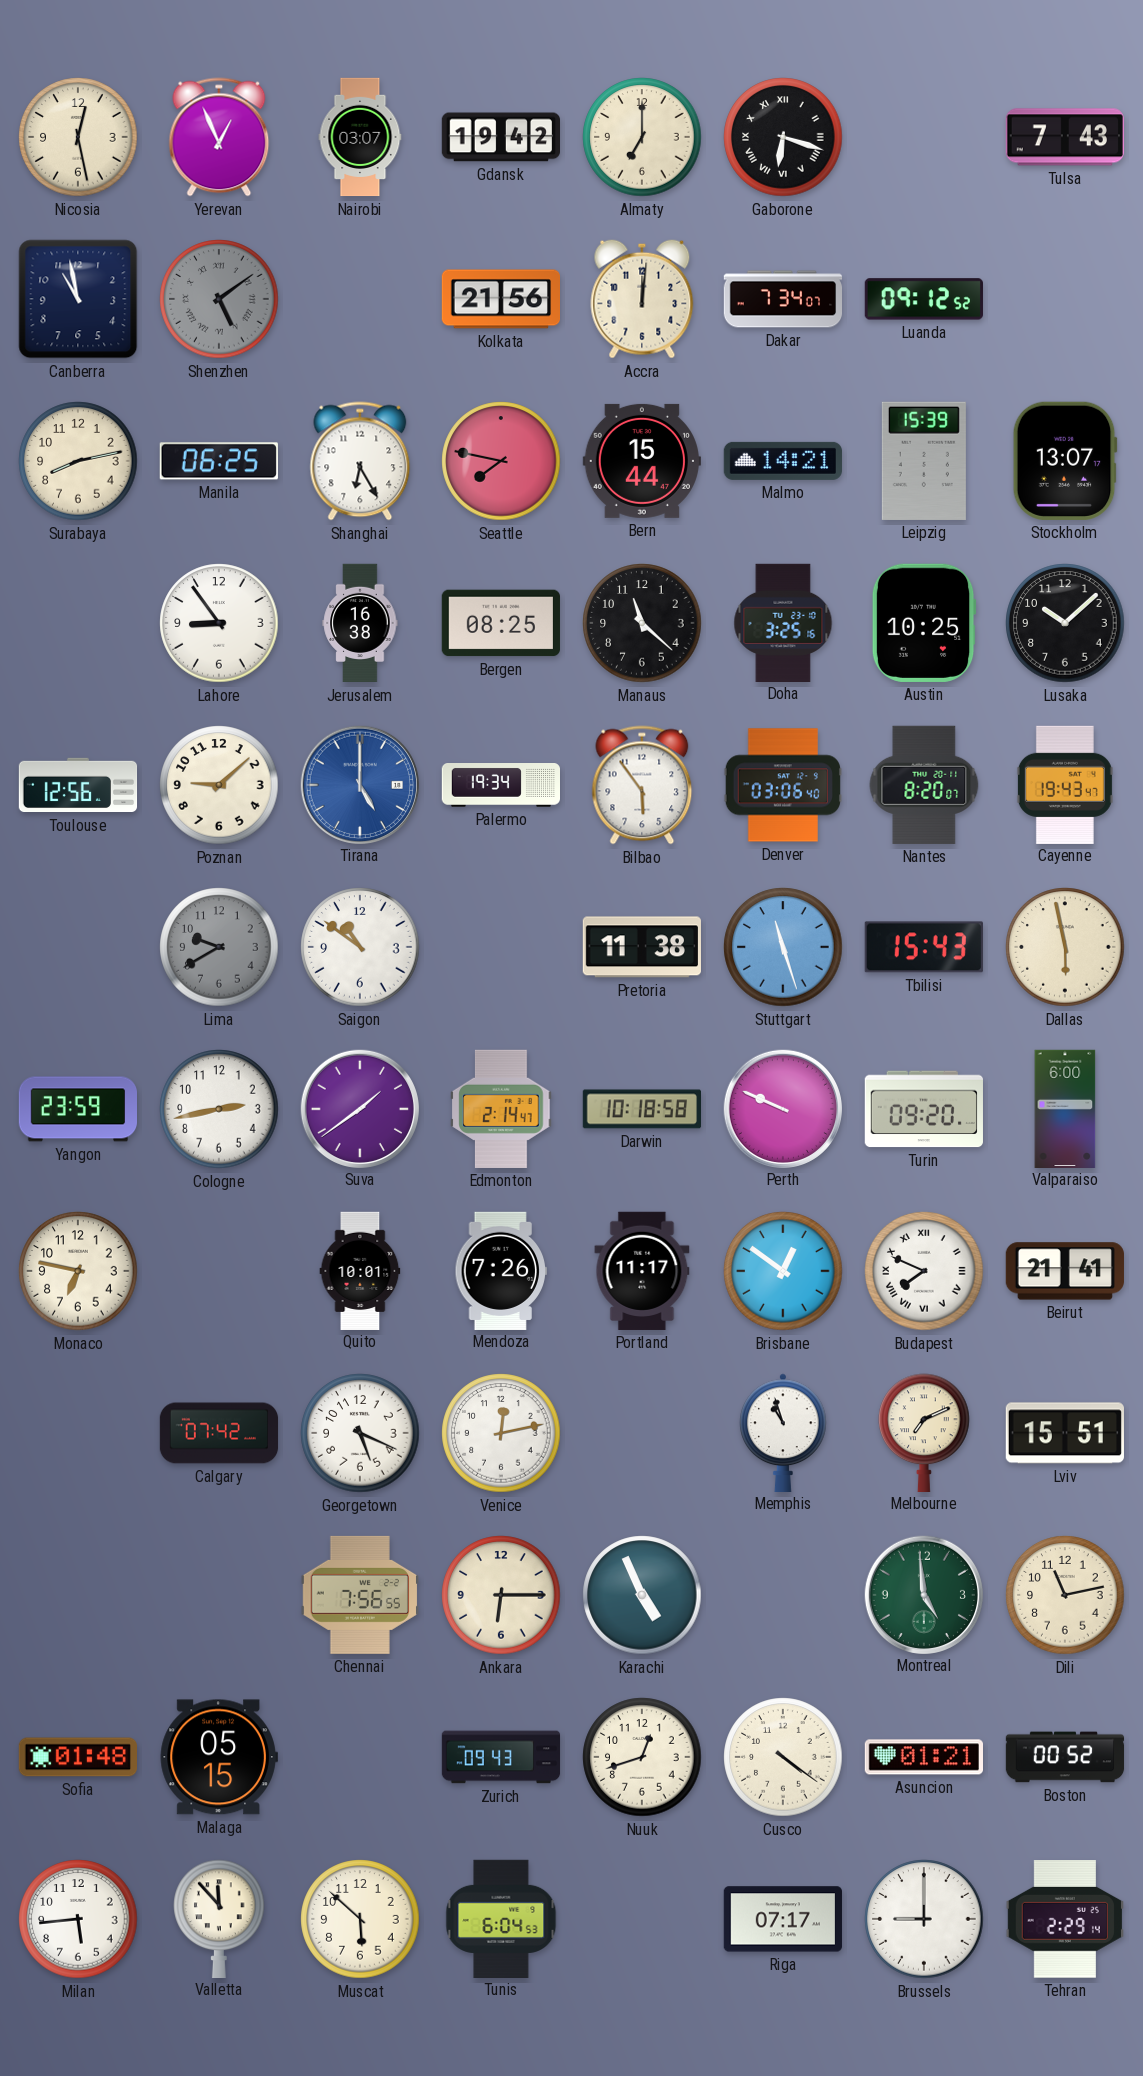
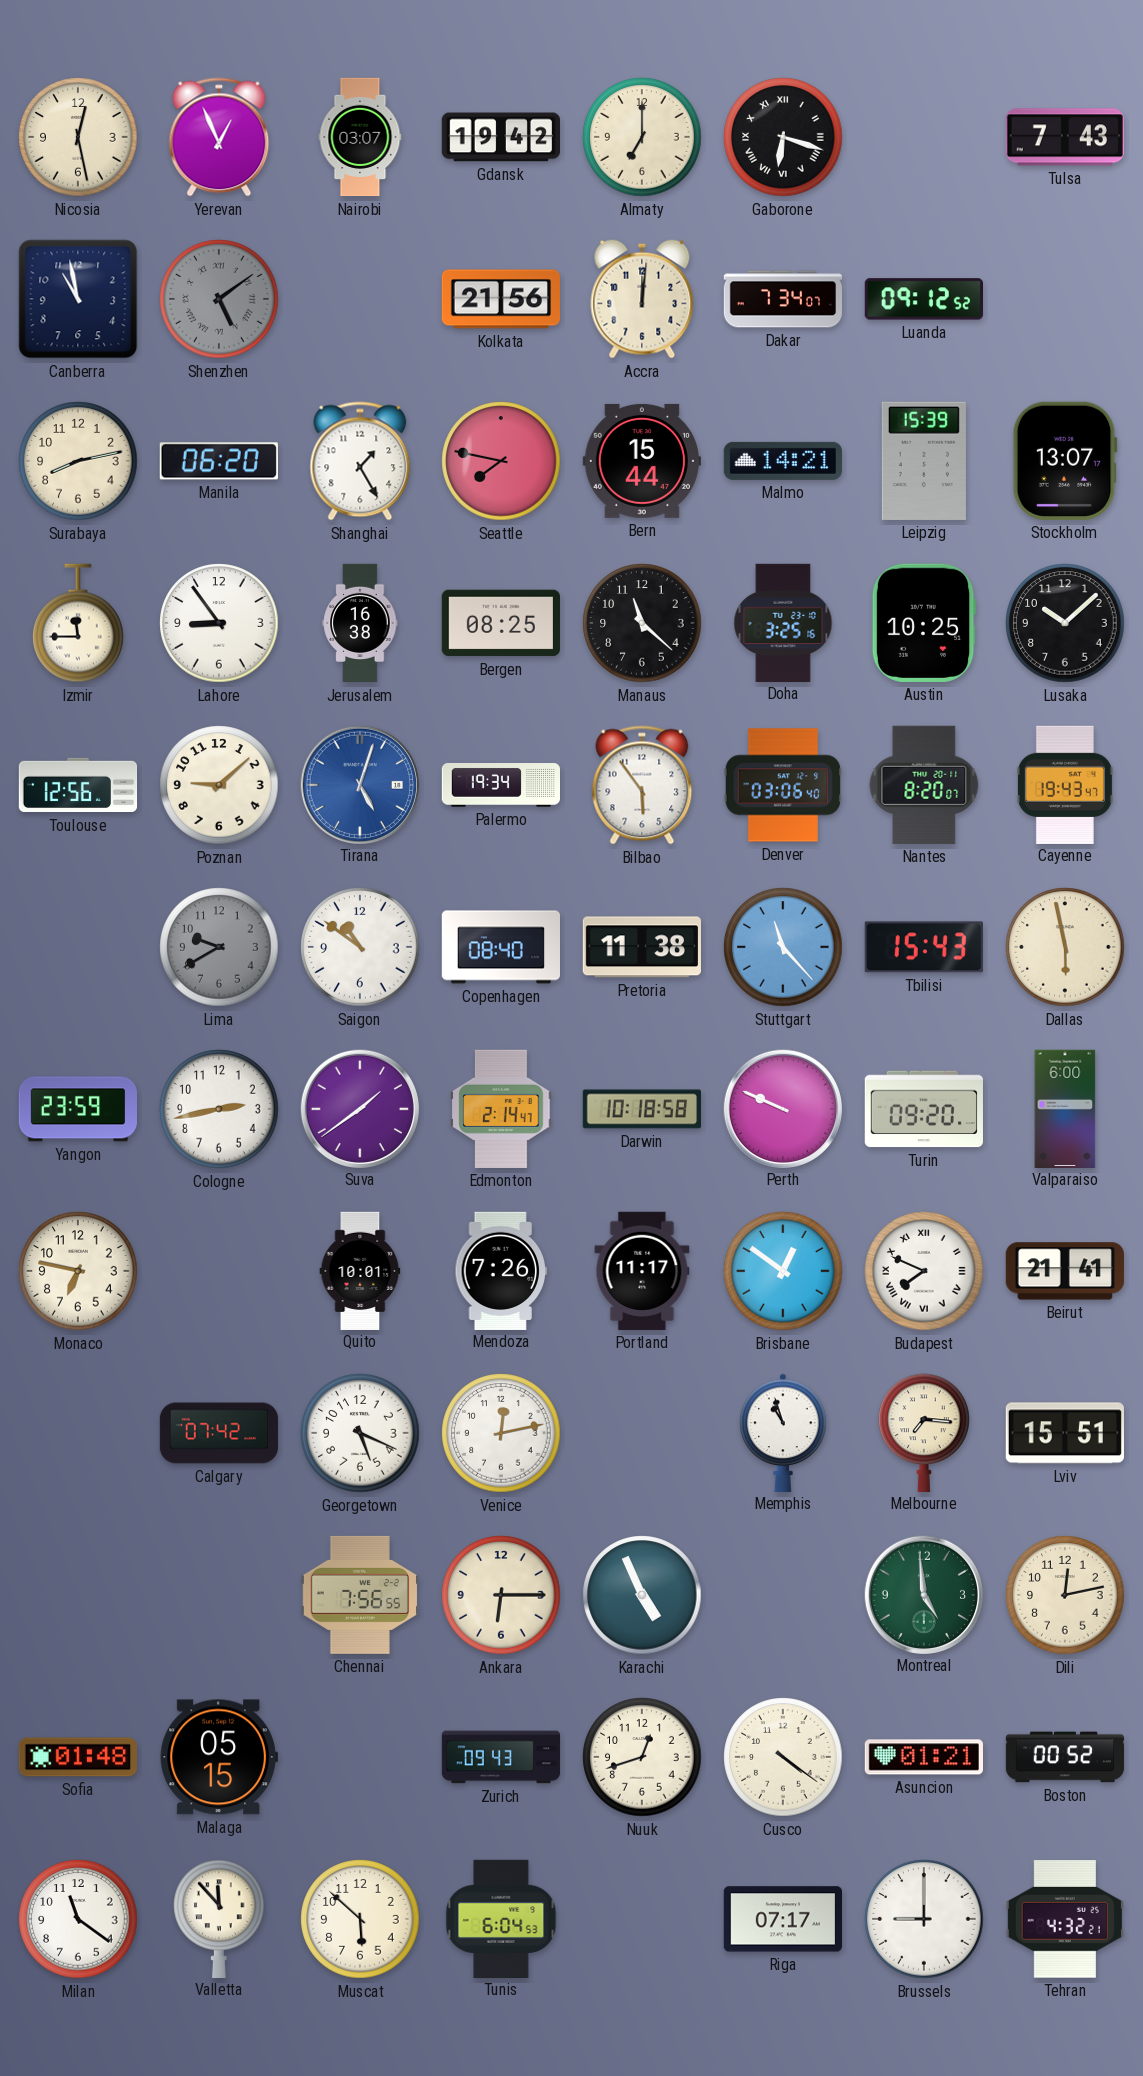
Manila: 06:25 -> 06:20
Shanghai: 6:25 -> 1:25
Izmir: none -> 11:45
Tirana: 5:00 -> 5:03
Copenhagen: none -> 08:40
Stuttgart: 11:27 -> 11:23
Melbourne: 7:11 -> 7:16
Dili: 11:13 -> 12:13
Milan: 5:44 -> 11:21
Tehran: 2:29 -> 4:32
